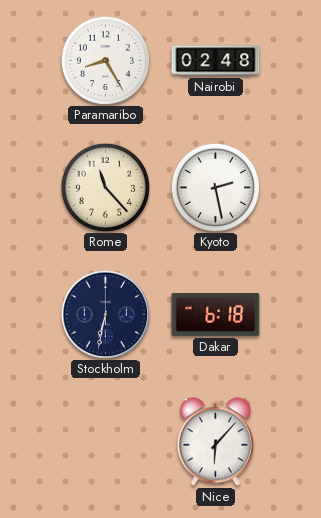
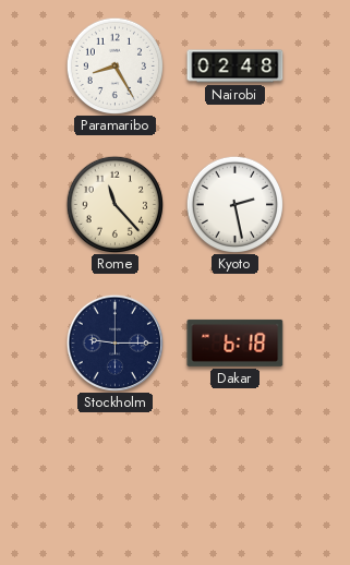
Stockholm: 6:32 -> 9:15
Nice: 6:07 -> none
